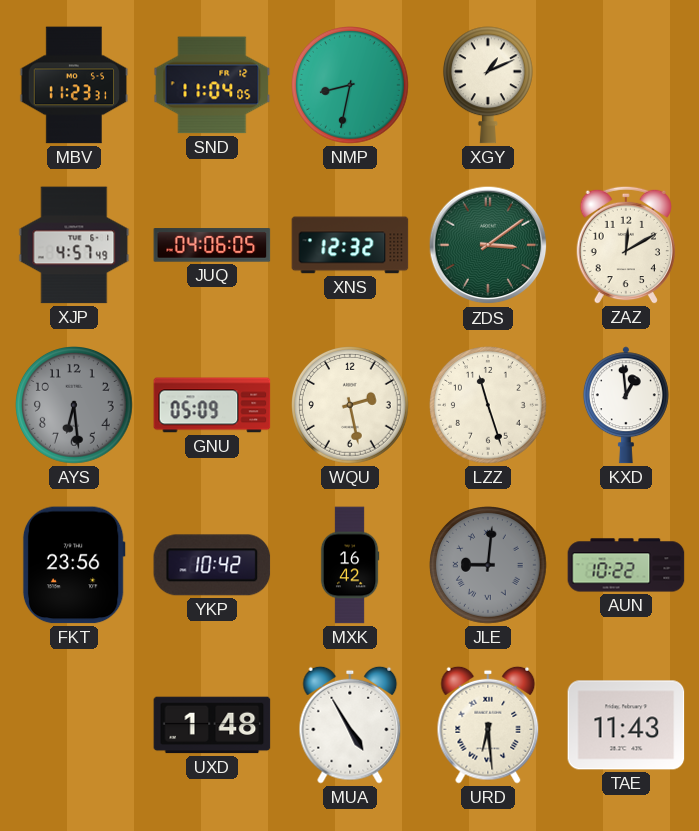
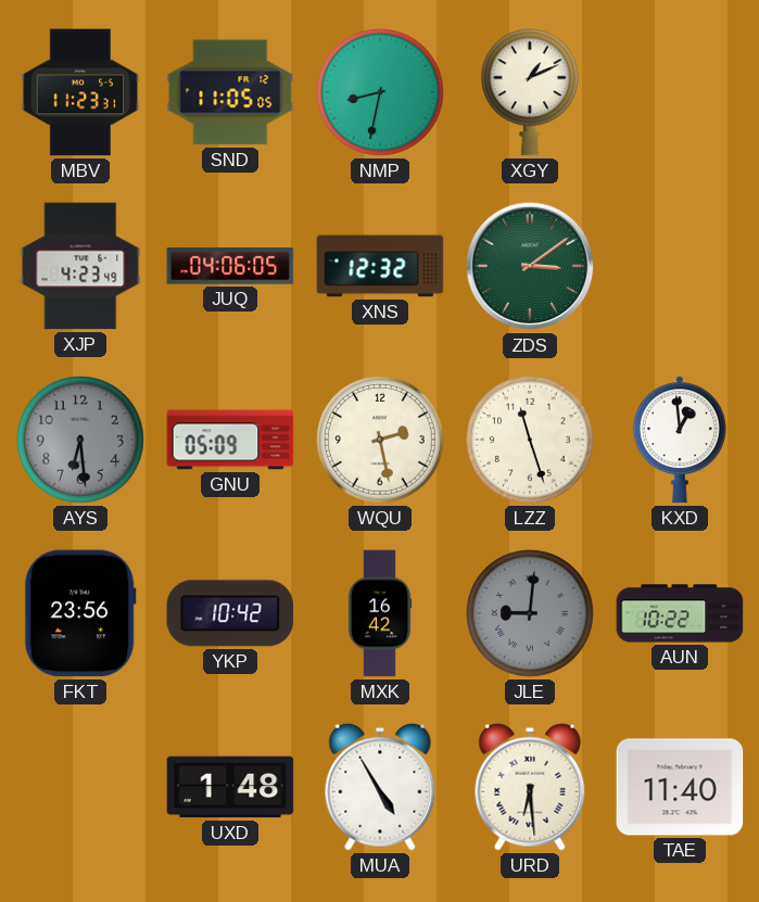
SND: 11:04 -> 11:05
XJP: 4:57 -> 4:23
ZAZ: 12:10 -> none
TAE: 11:43 -> 11:40
